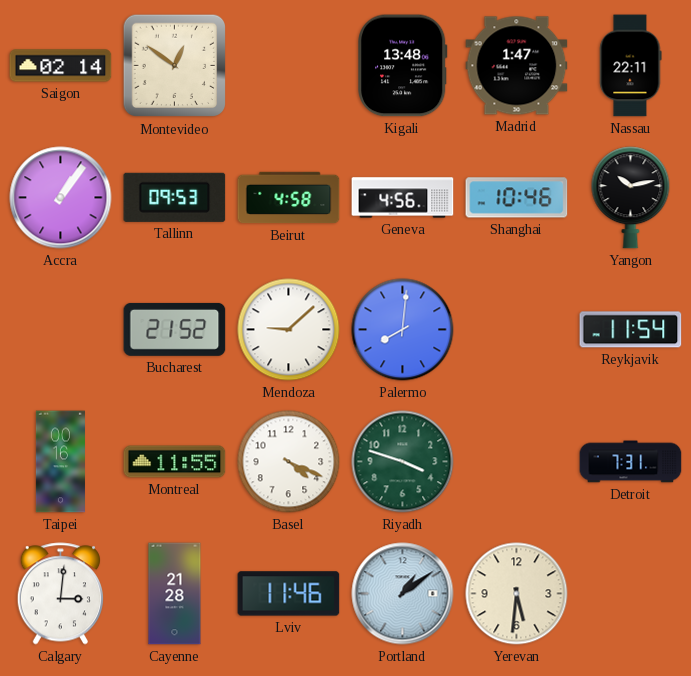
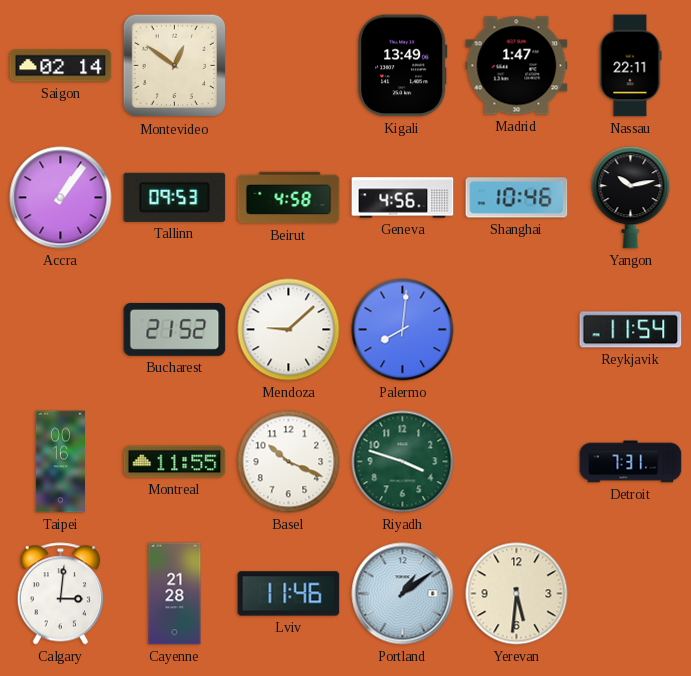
Kigali: 13:48 -> 13:49
Basel: 4:19 -> 10:19
